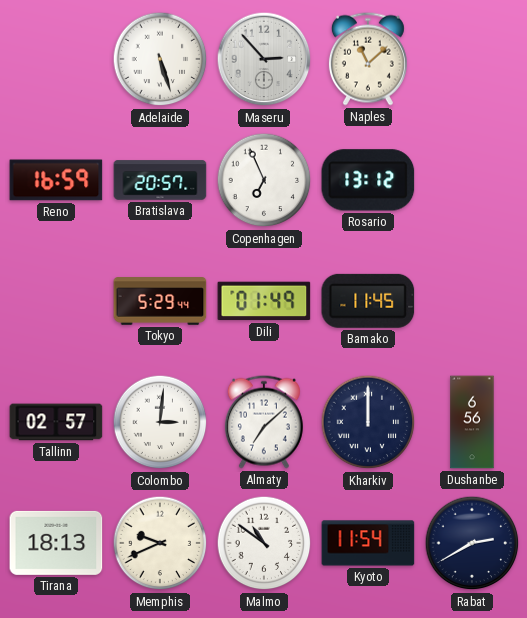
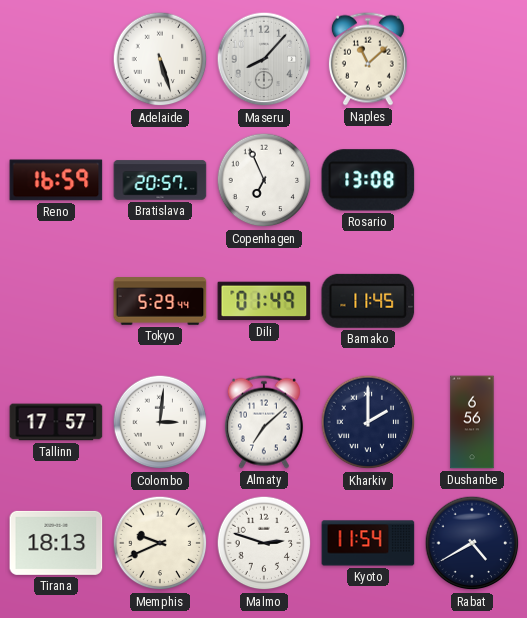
Maseru: 2:53 -> 8:07
Rosario: 13:12 -> 13:08
Tallinn: 02:57 -> 17:57
Kharkiv: 12:00 -> 2:00
Malmo: 10:51 -> 2:48
Rabat: 2:40 -> 4:40
